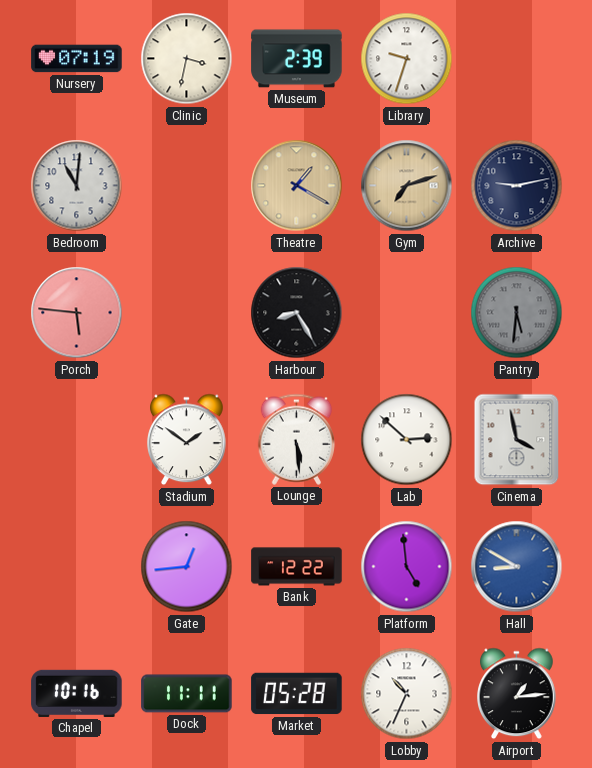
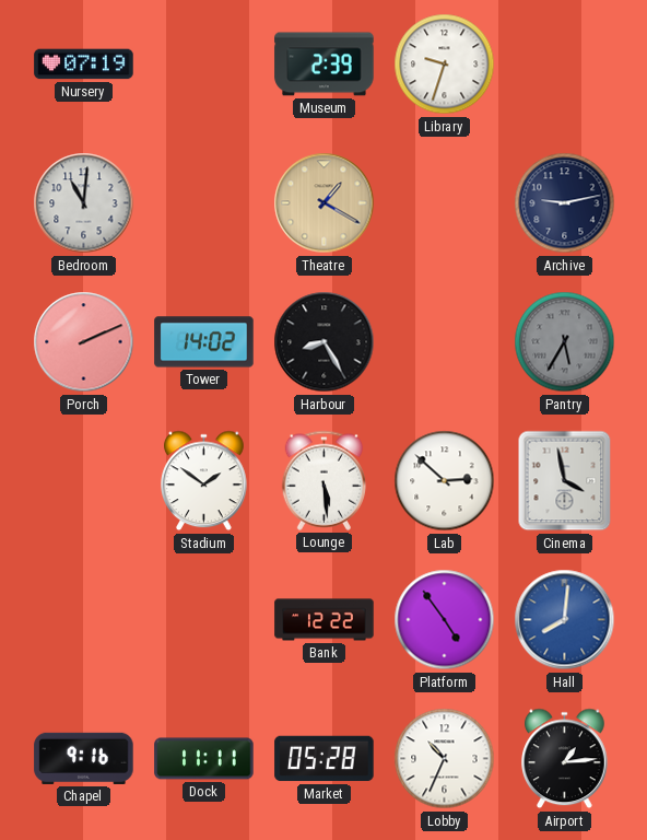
Clinic: 3:32 -> none
Gym: 7:12 -> none
Porch: 5:46 -> 2:11
Tower: none -> 14:02
Pantry: 5:31 -> 5:35
Gate: 12:44 -> none
Platform: 4:59 -> 4:54
Hall: 8:50 -> 8:01
Chapel: 10:16 -> 9:16
